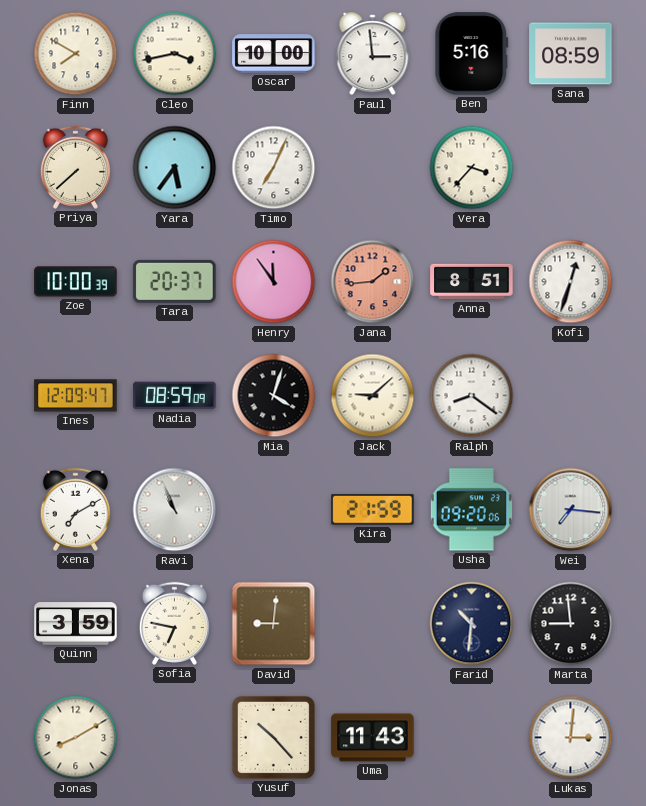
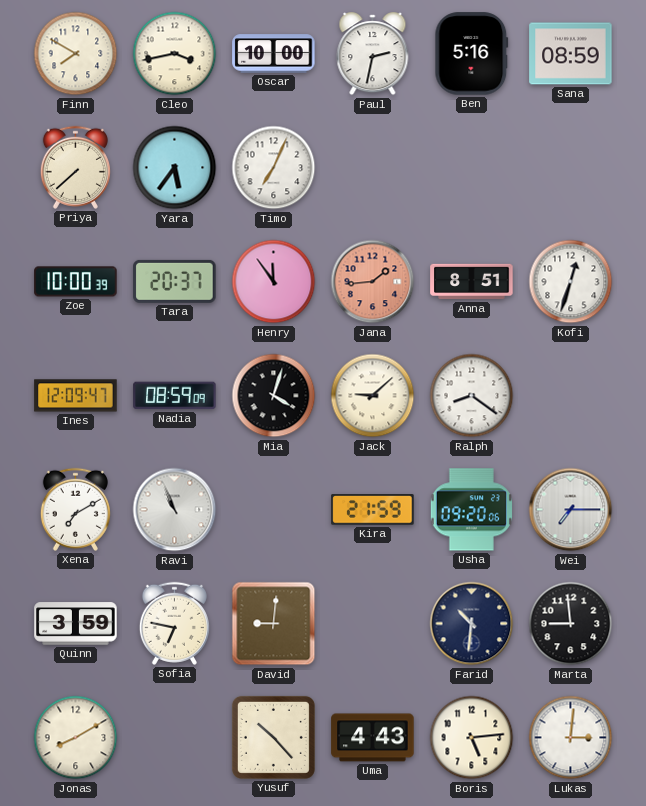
Paul: 2:59 -> 2:32
Vera: 3:37 -> none
Wei: 7:16 -> 7:15
Uma: 11:43 -> 4:43
Boris: none -> 5:14
